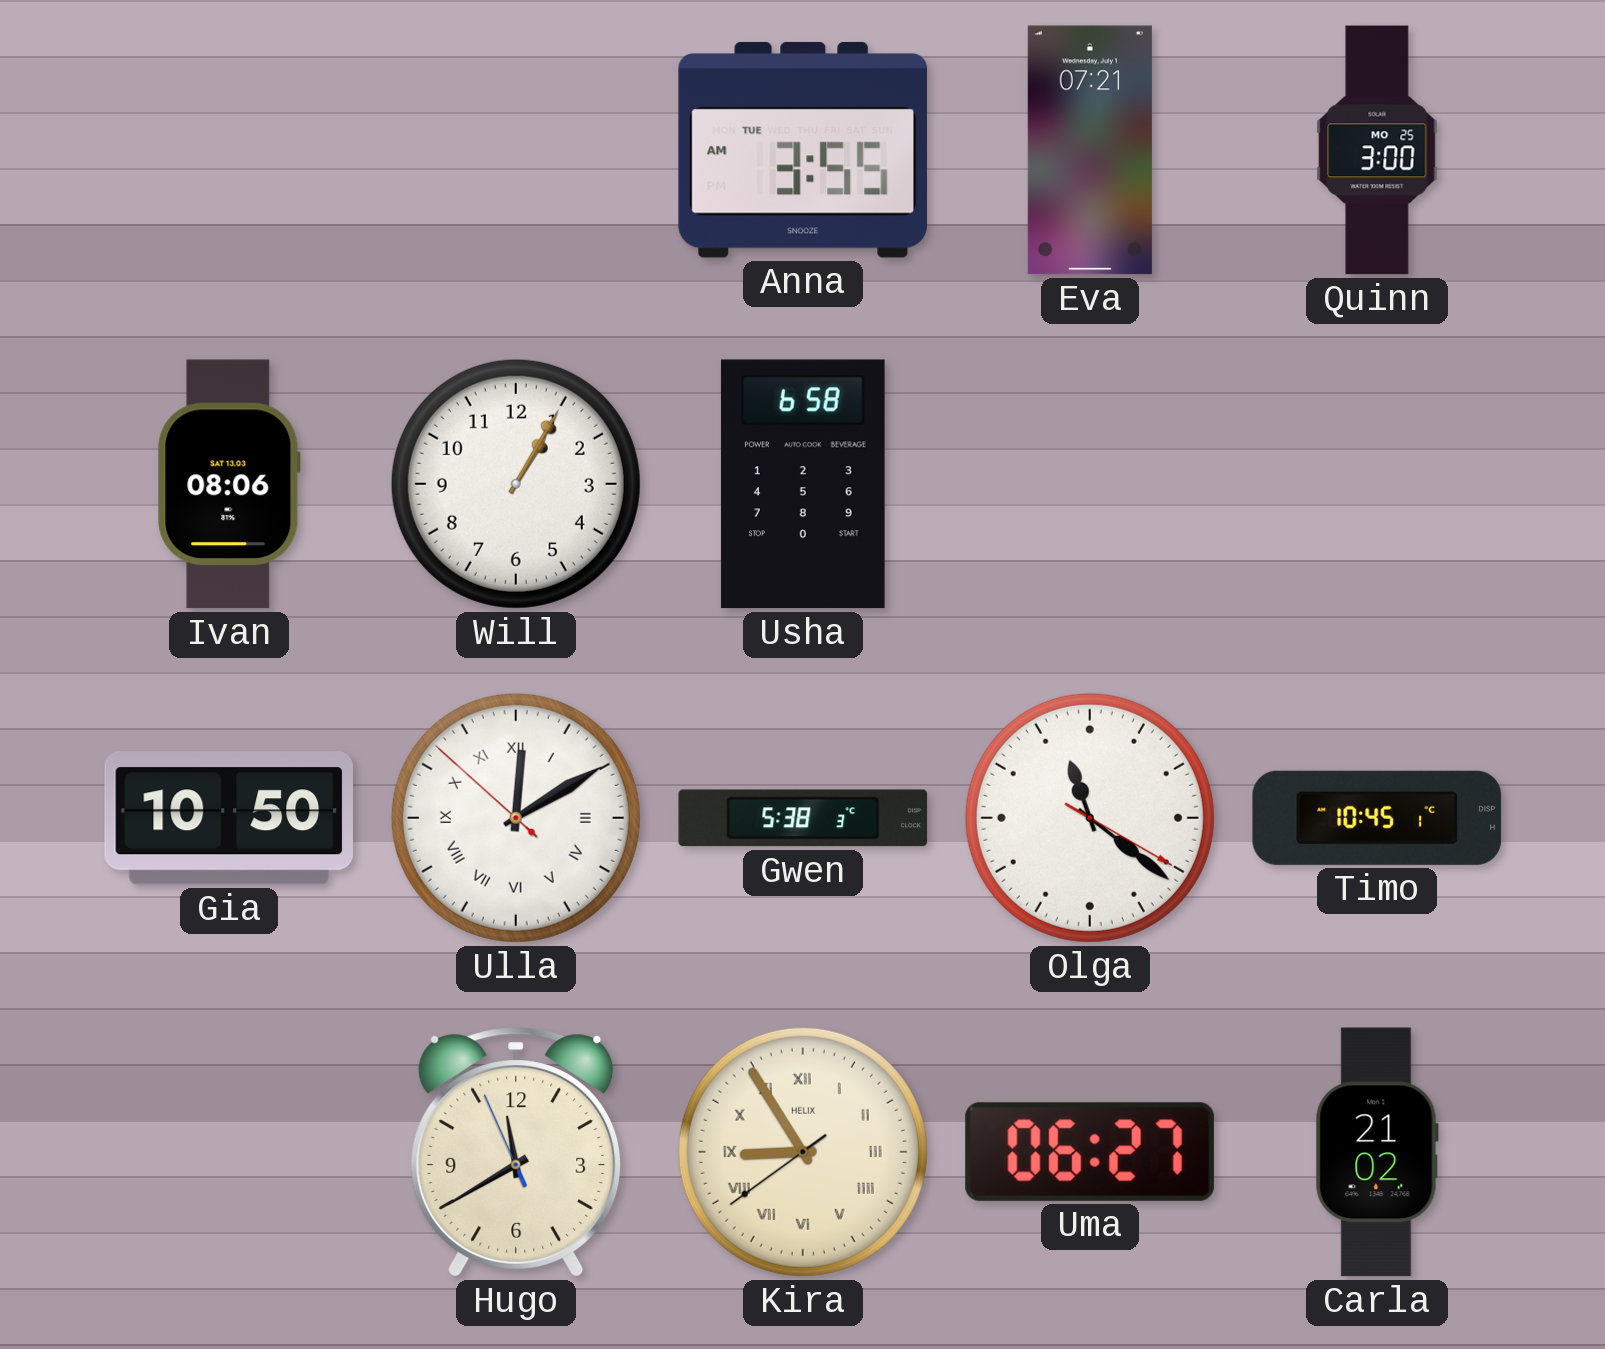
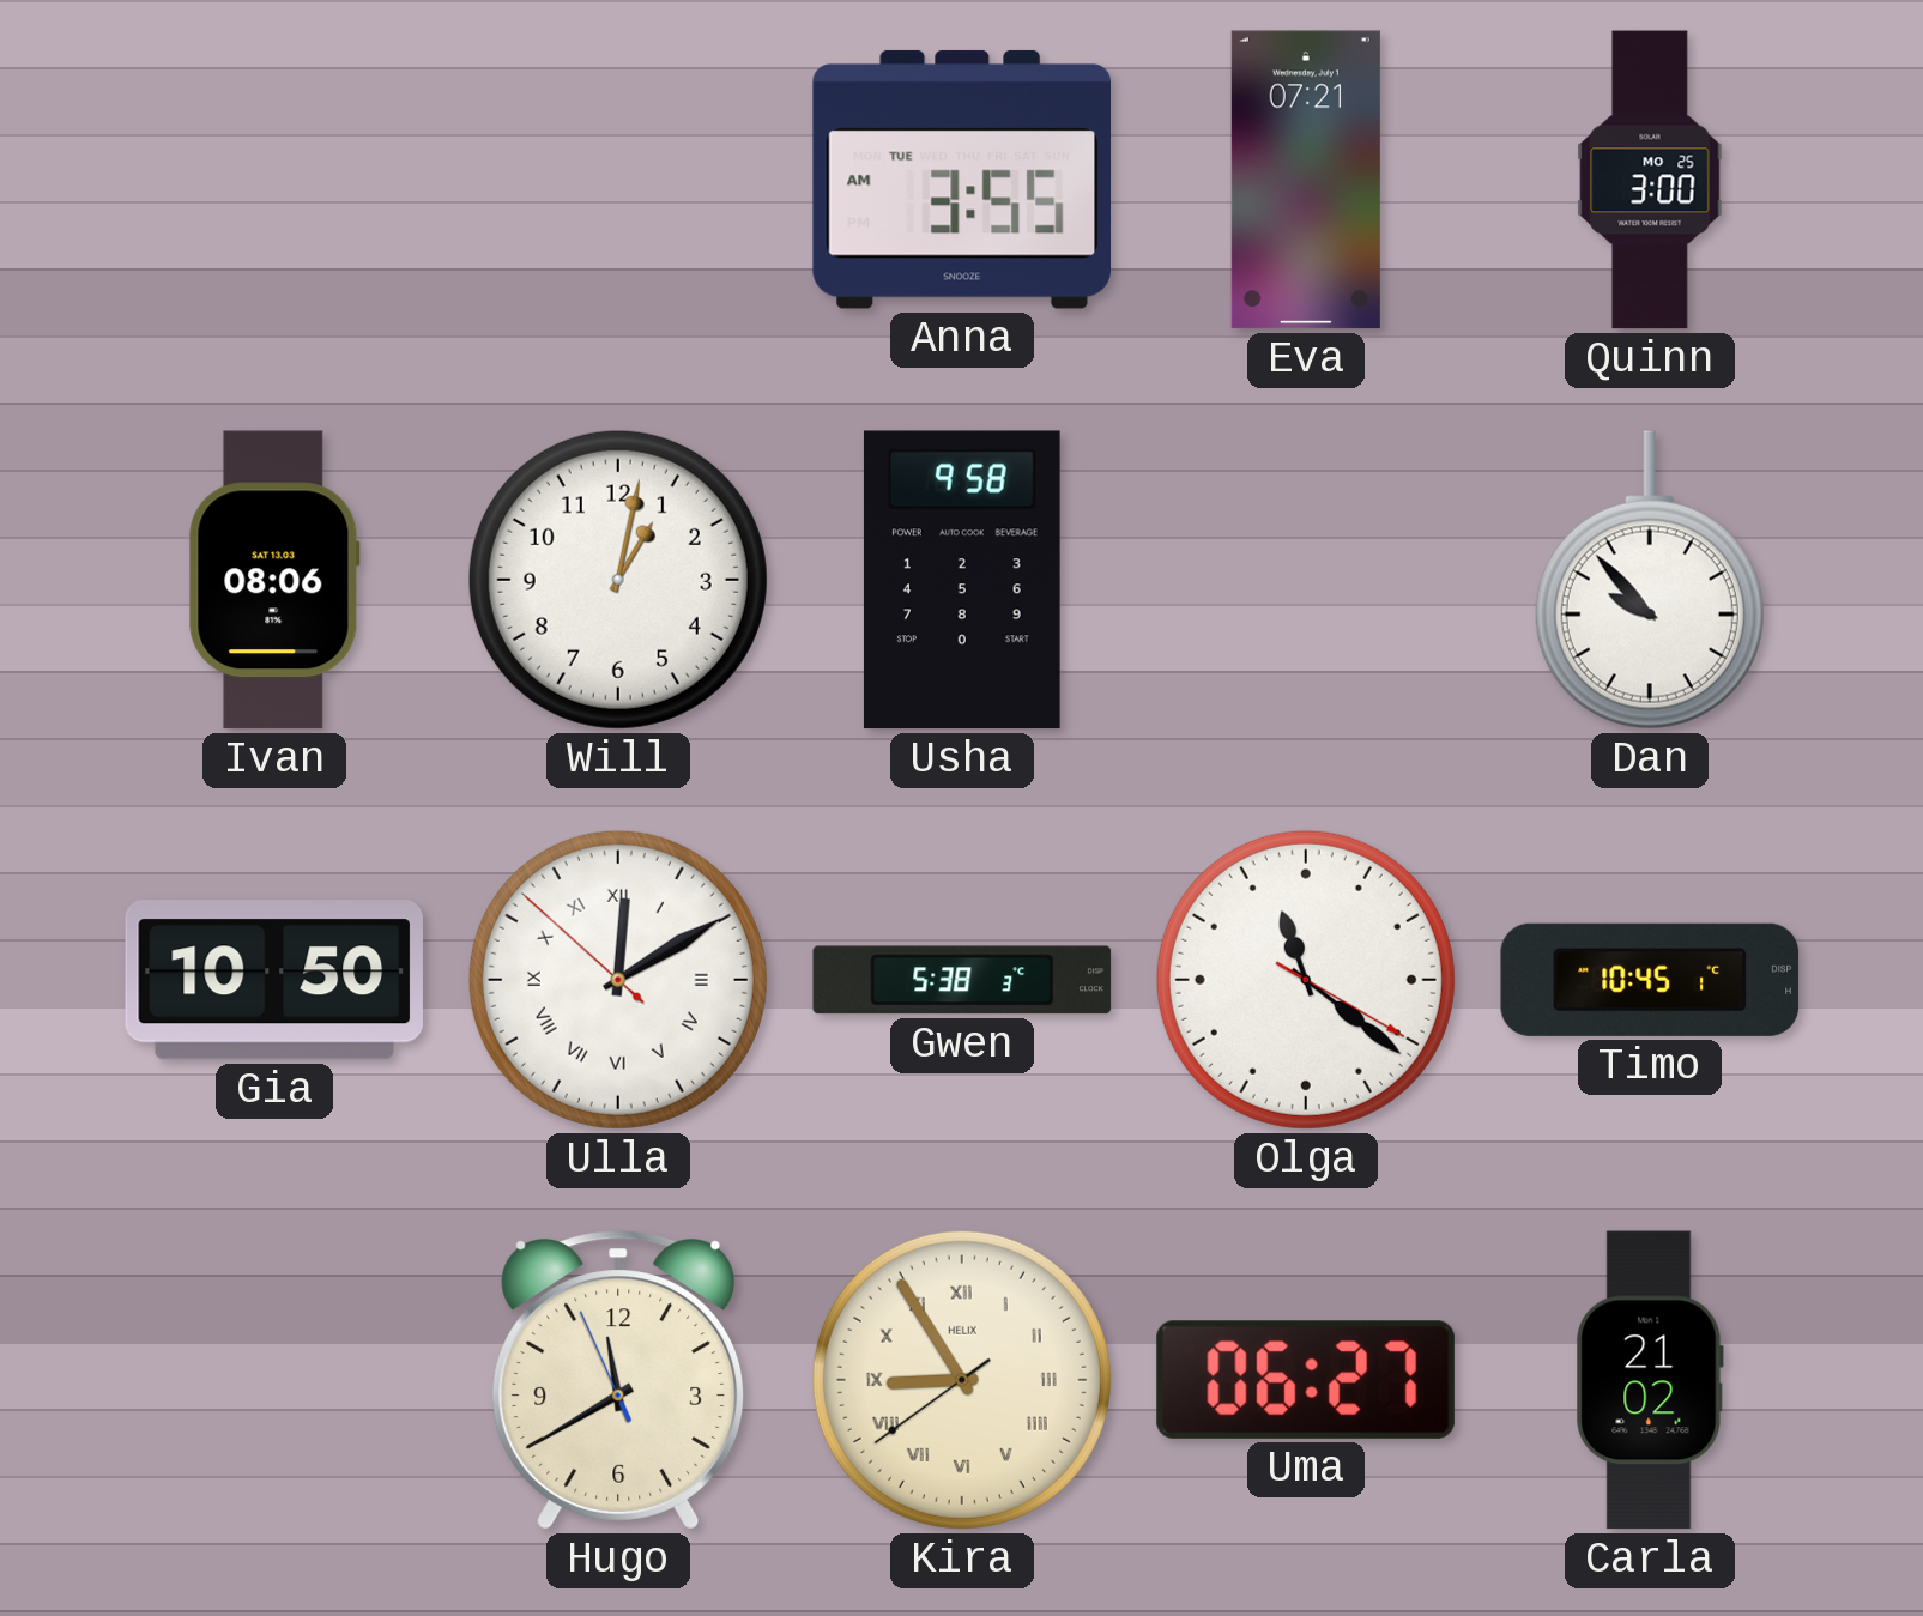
Will: 1:05 -> 1:02
Usha: 6:58 -> 9:58
Dan: none -> 9:53
